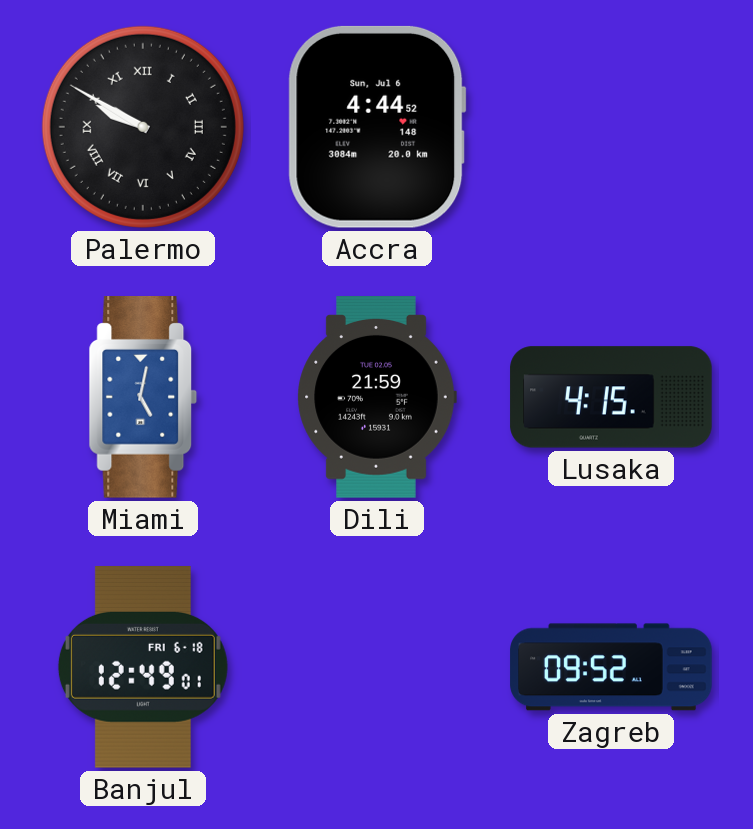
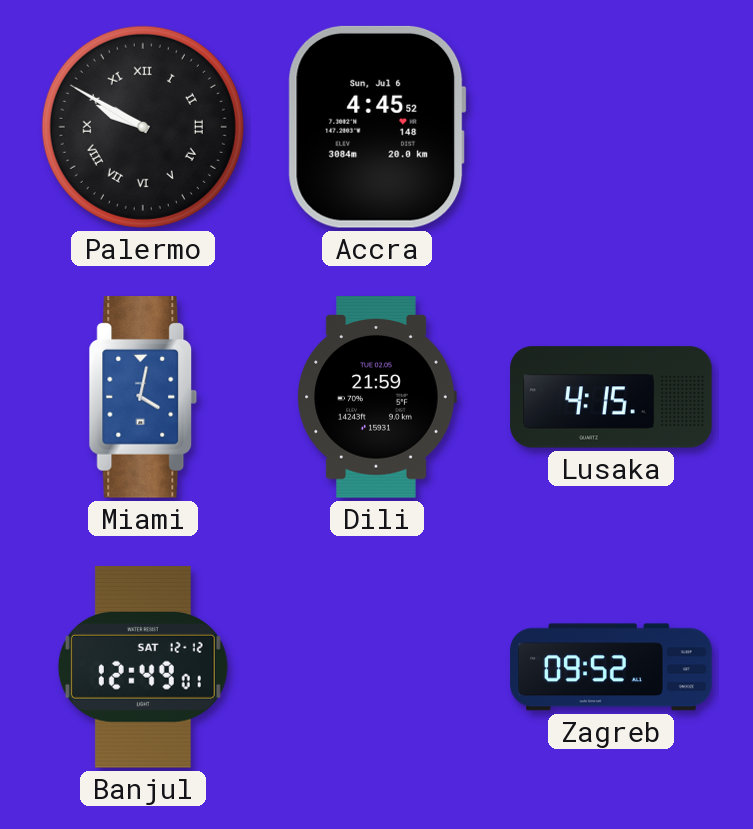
Accra: 4:44 -> 4:45
Miami: 5:02 -> 4:02
Banjul date: FRI 6-18 -> SAT 12-12
